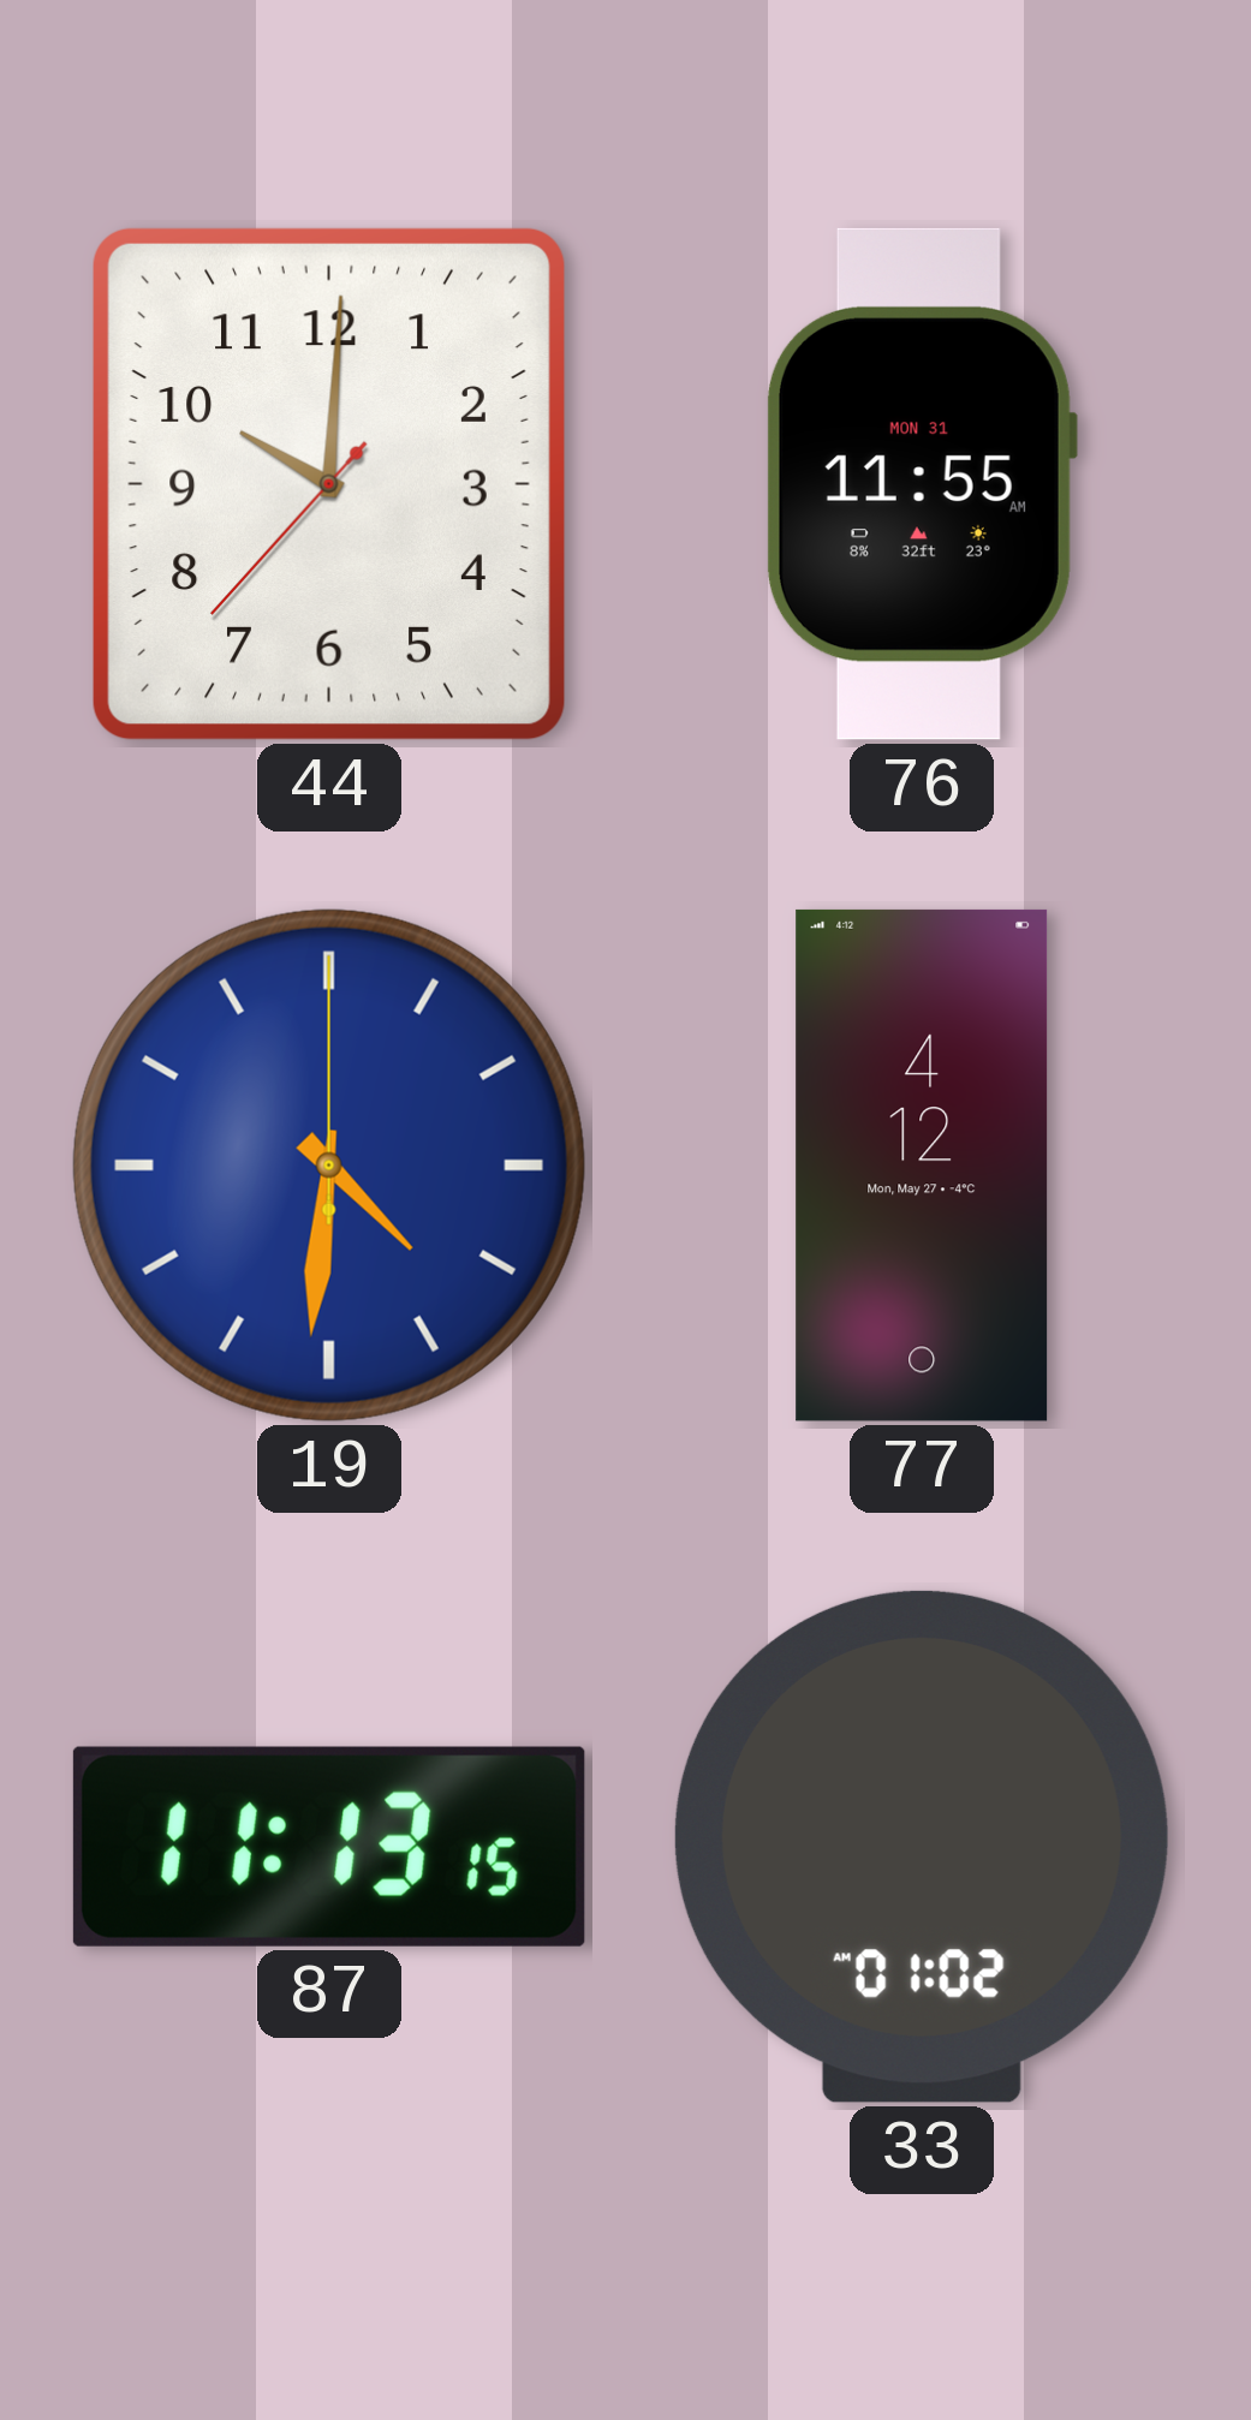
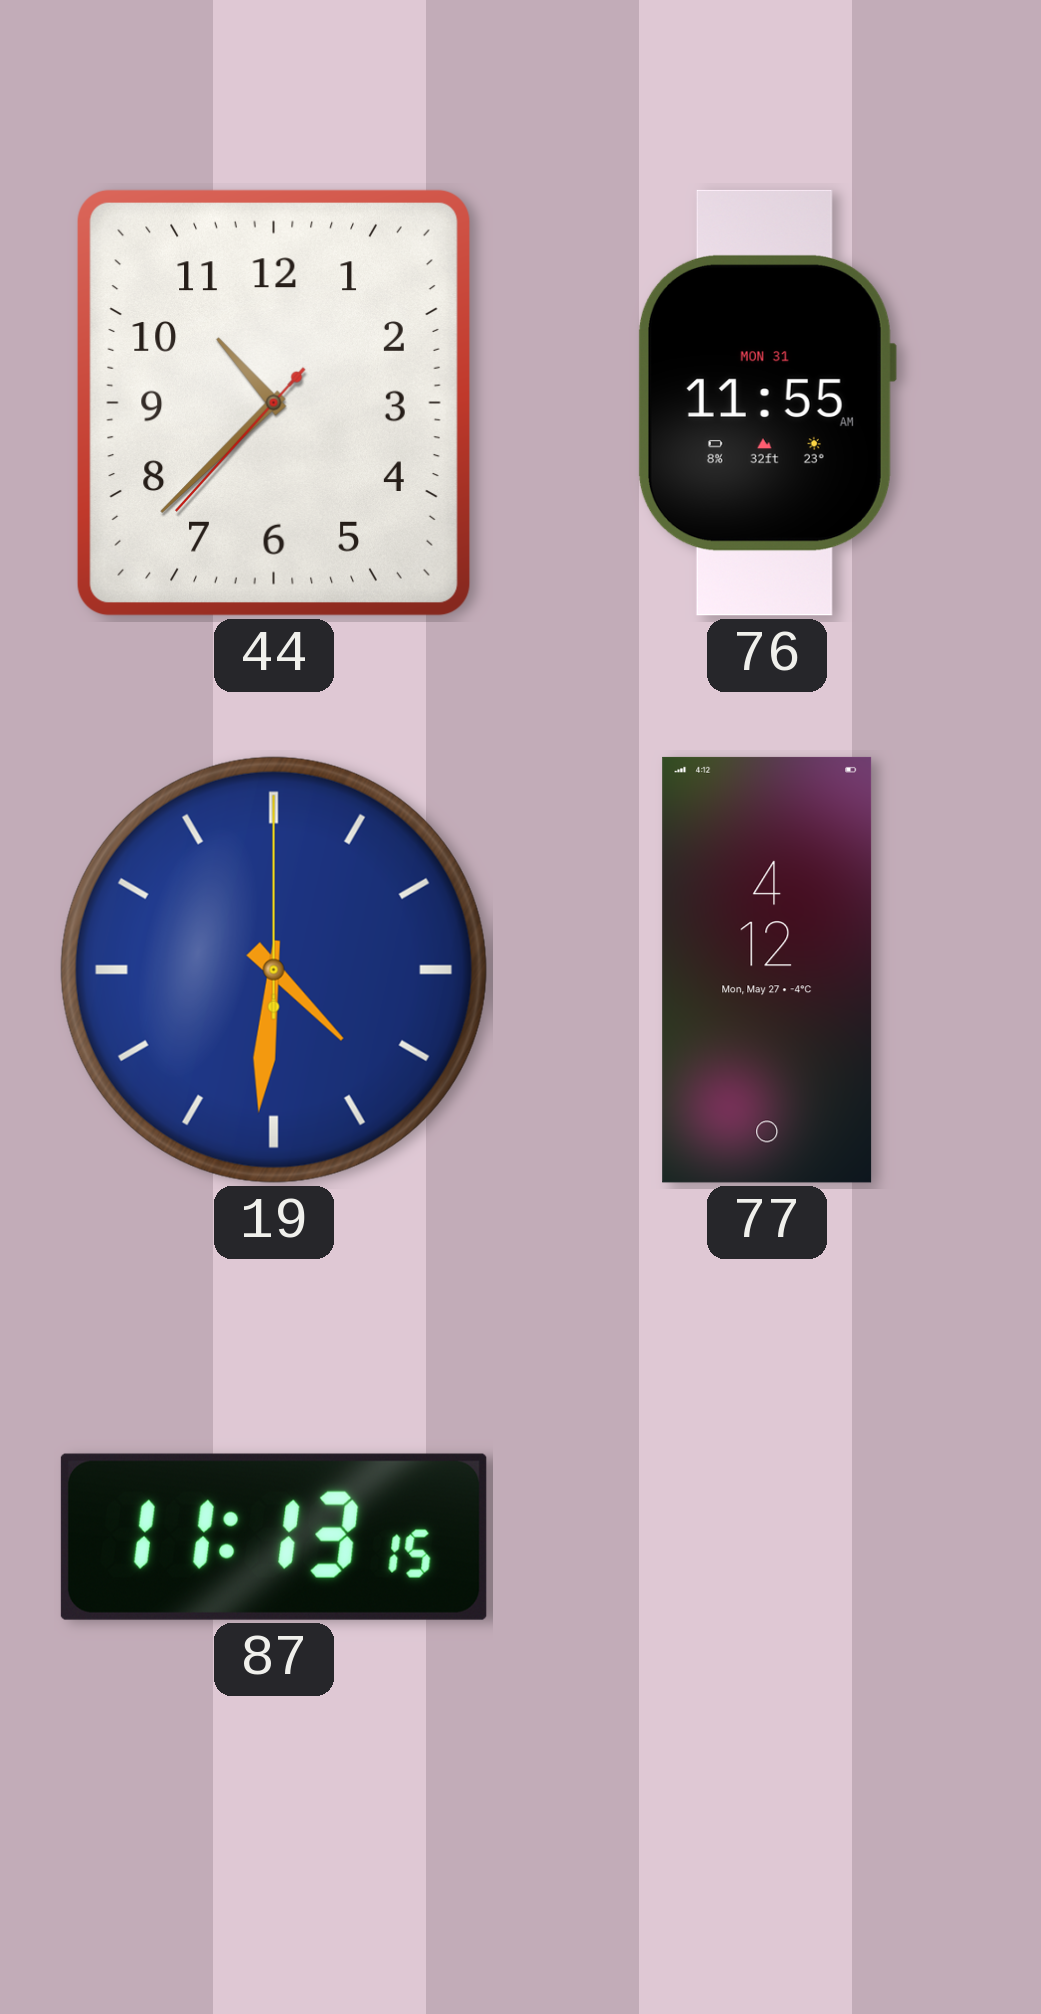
44: 10:00 -> 10:37
33: 01:02 -> none
